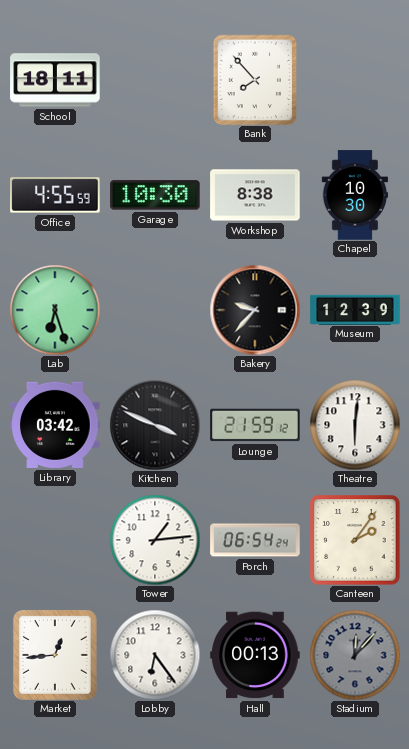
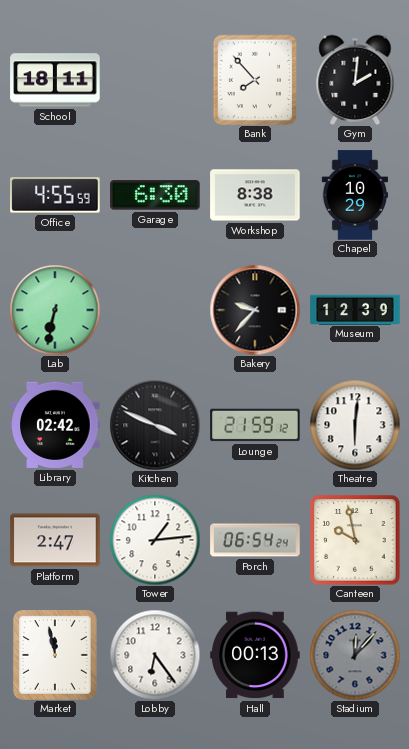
Gym: none -> 2:01
Garage: 10:30 -> 6:30
Chapel: 10:30 -> 10:29
Lab: 6:27 -> 6:32
Library: 03:42 -> 02:42
Platform: none -> 2:47
Canteen: 2:06 -> 9:58
Market: 12:44 -> 11:58
